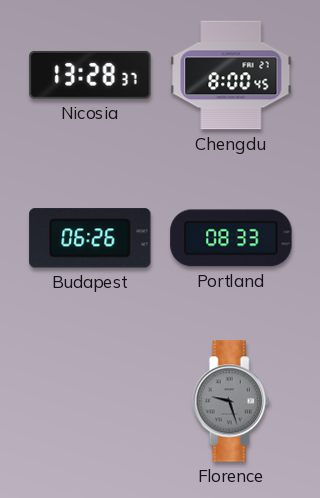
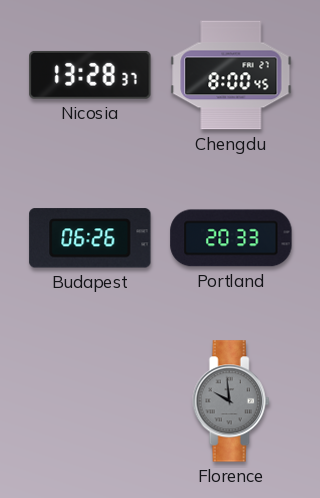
Portland: 08:33 -> 20:33
Florence: 9:27 -> 9:59
